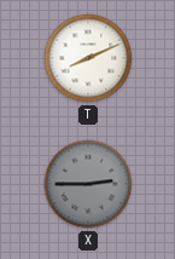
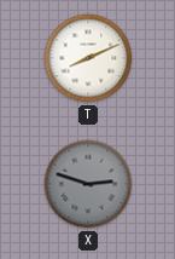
X: 2:45 -> 2:48
